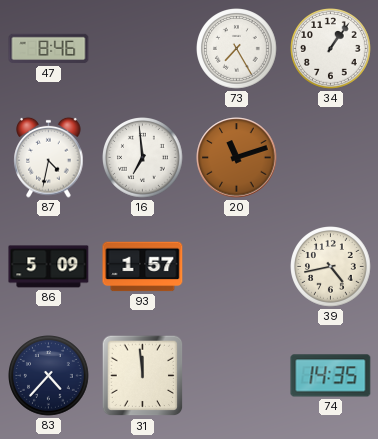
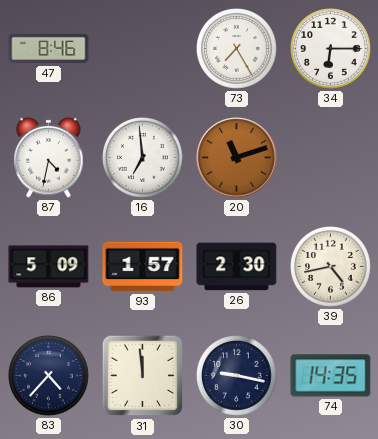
34: 1:06 -> 6:15
26: none -> 2:30
30: none -> 9:17
